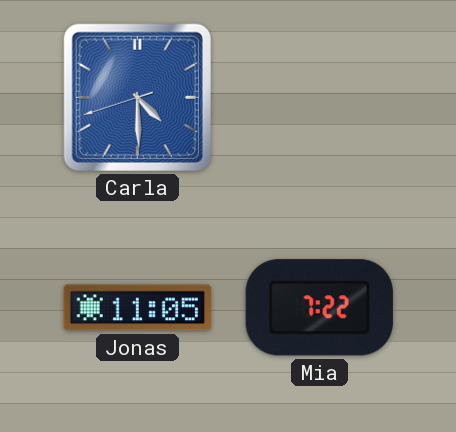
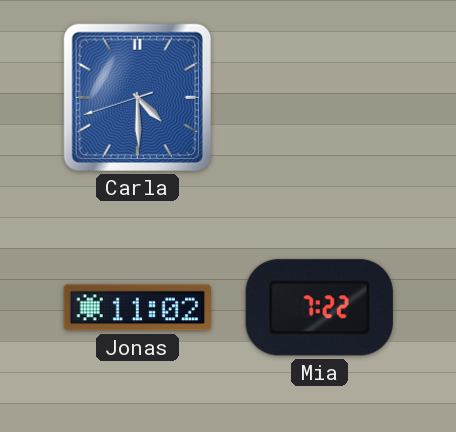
Jonas: 11:05 -> 11:02
